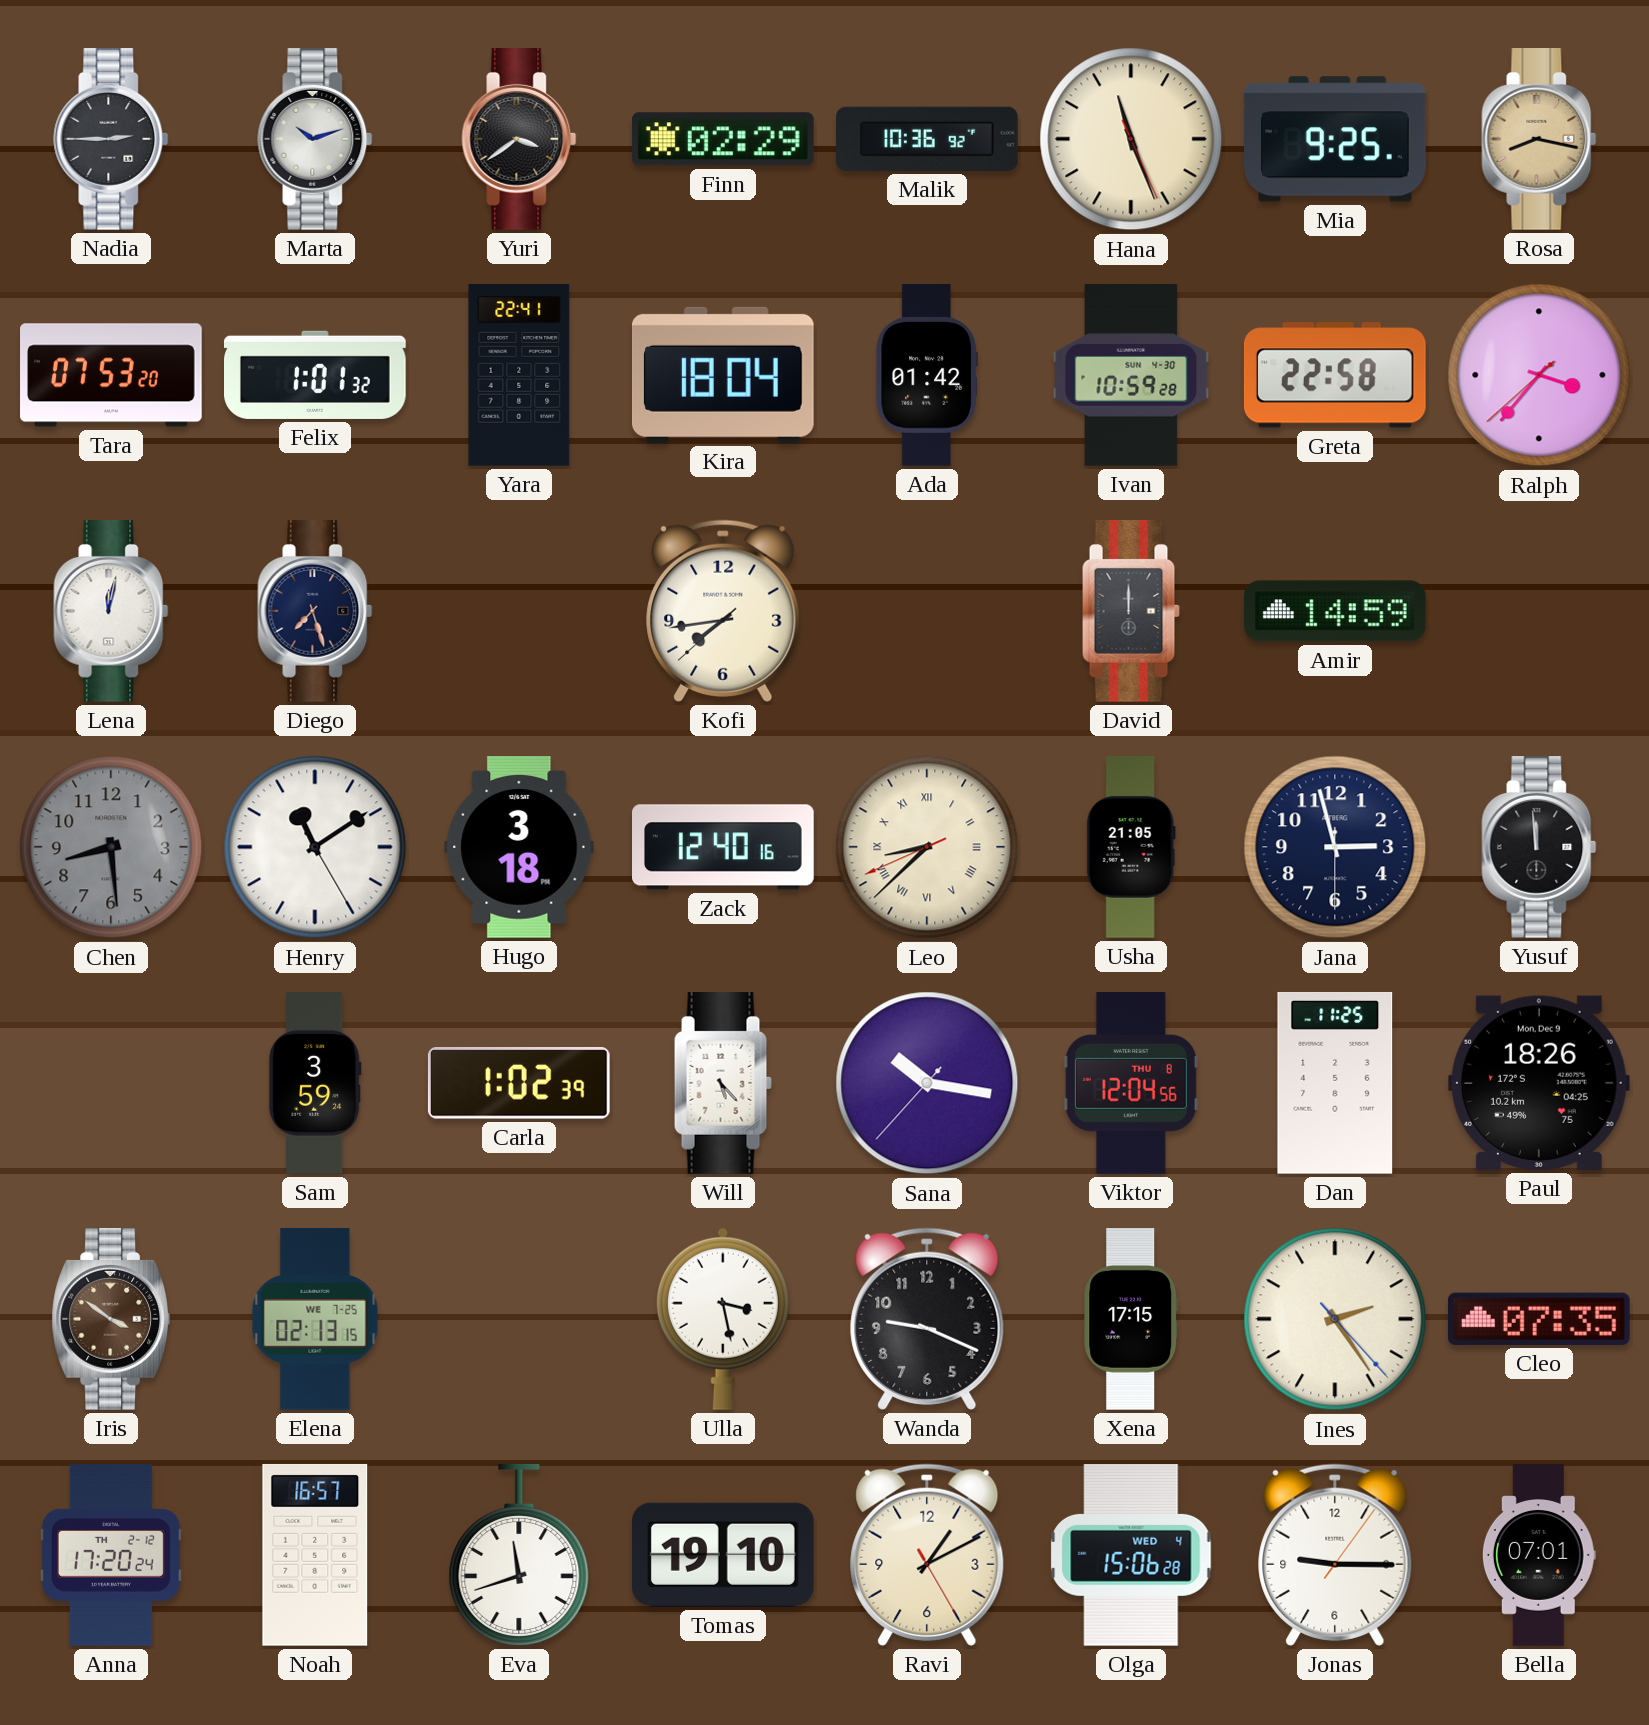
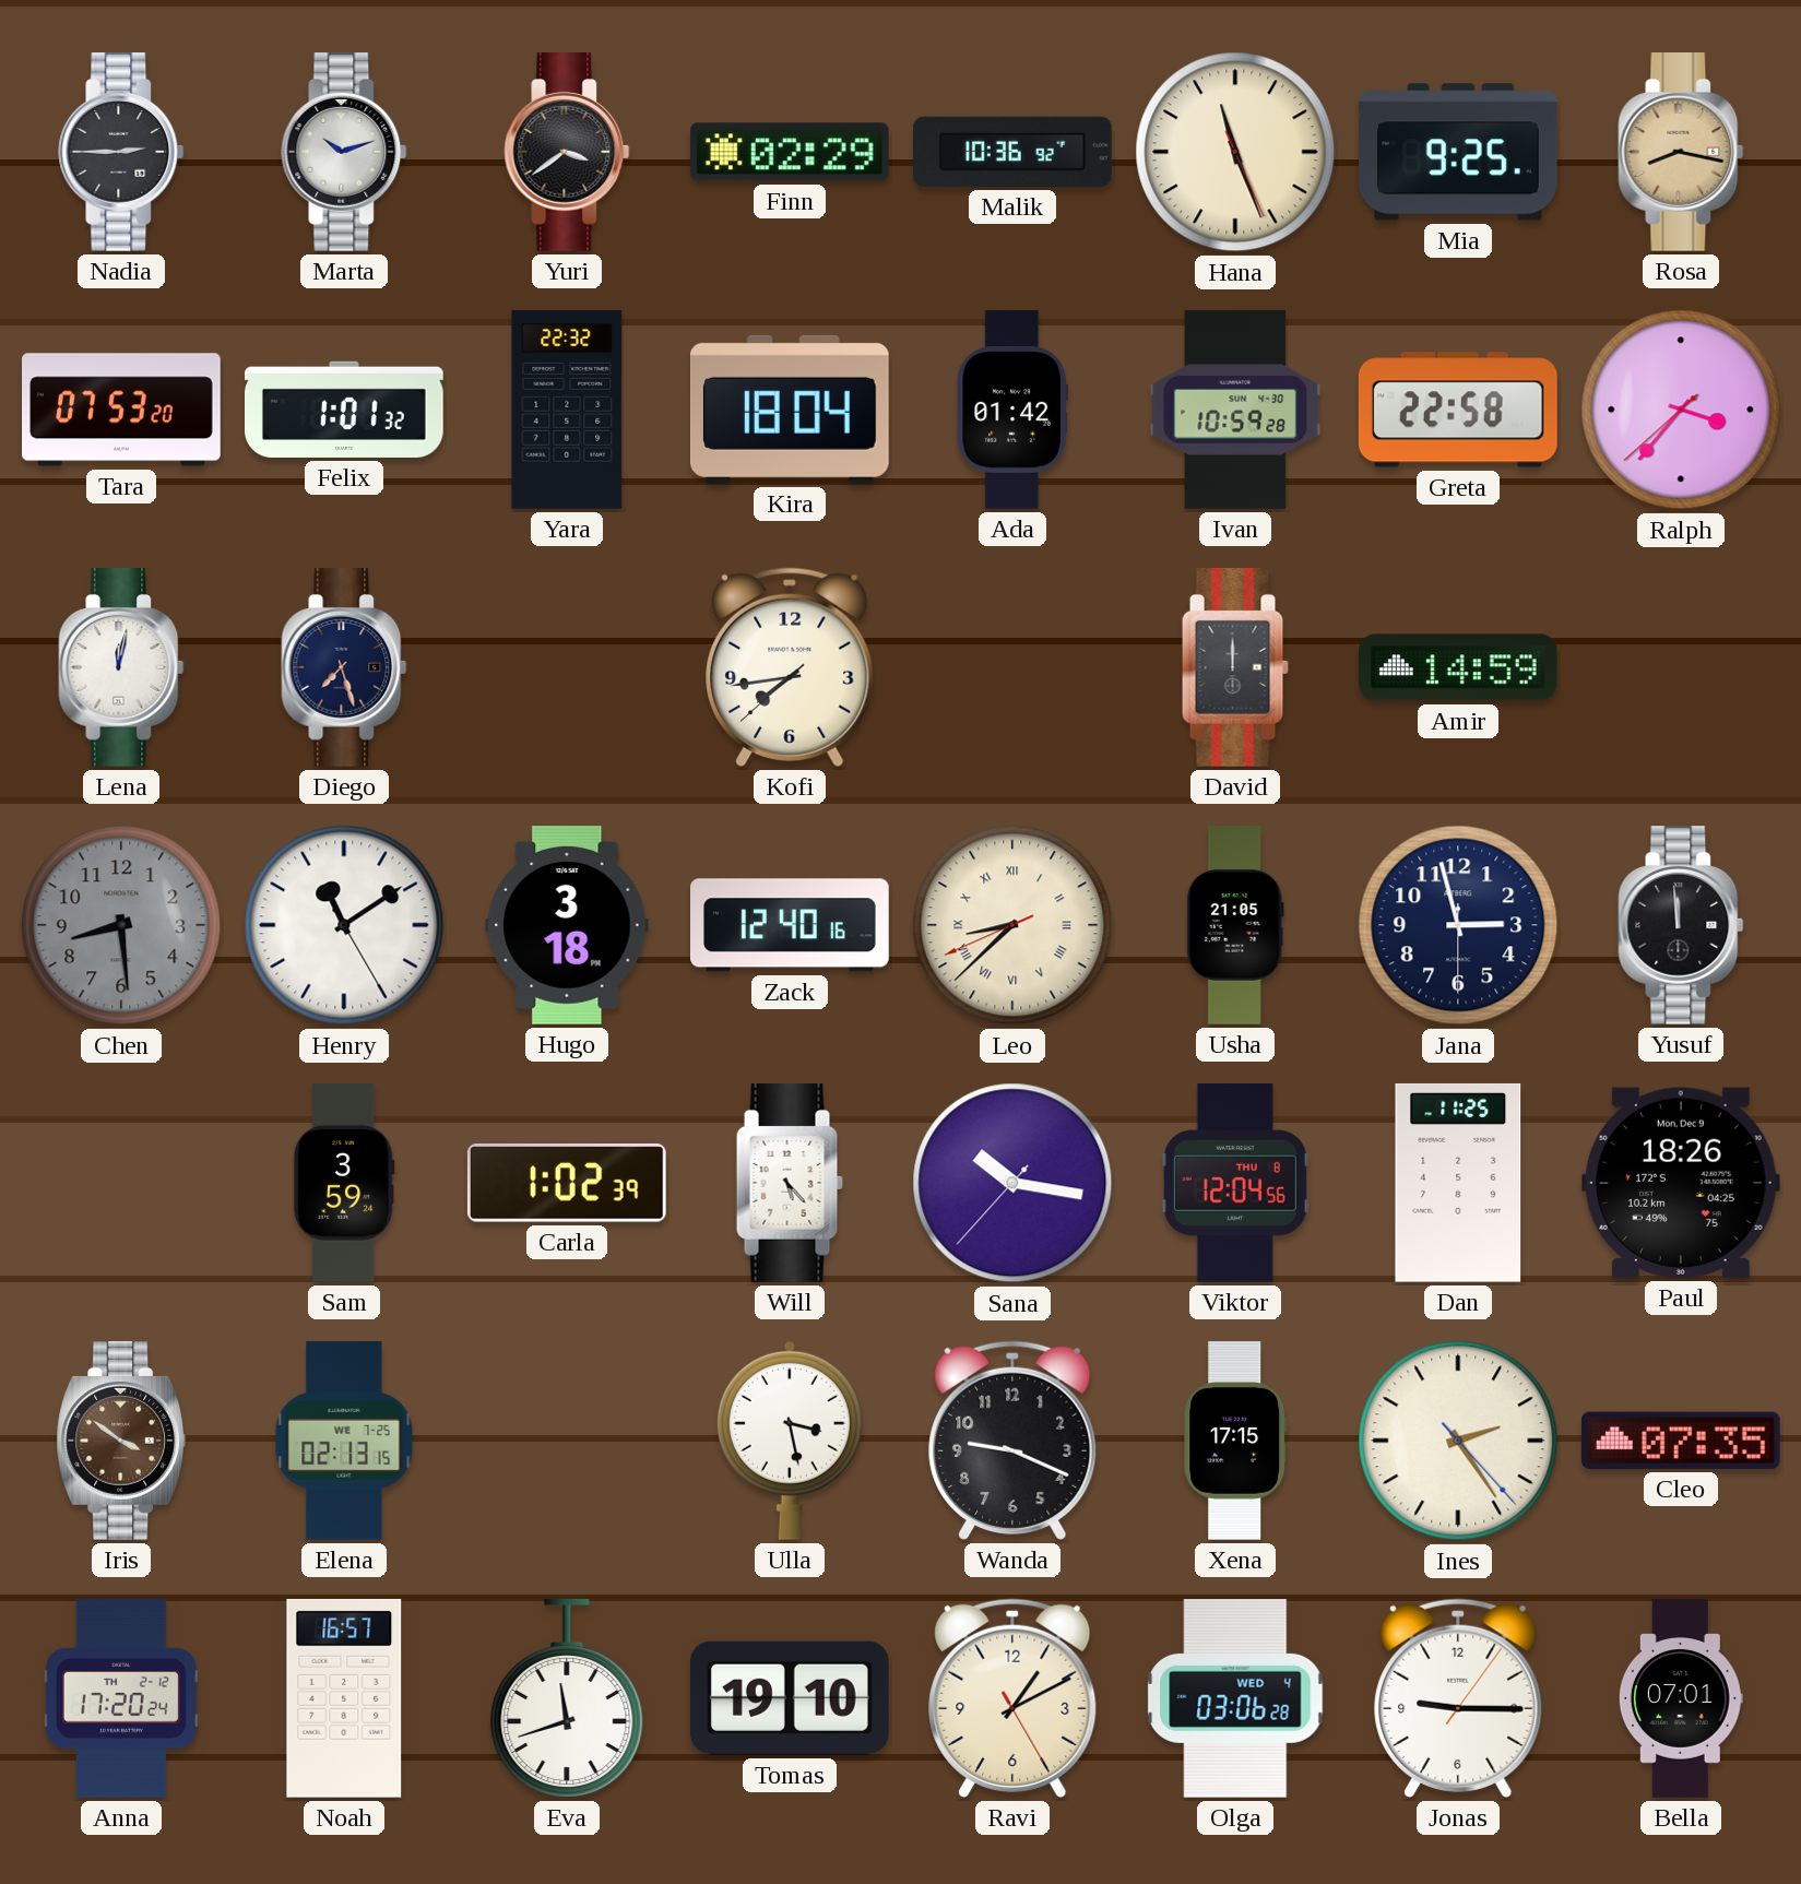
Yara: 22:41 -> 22:32
Olga: 15:06 -> 03:06
